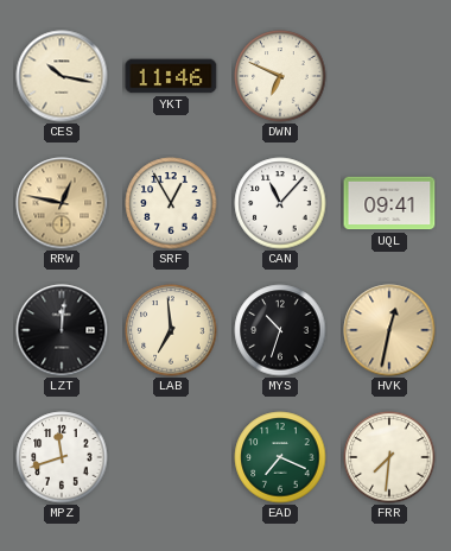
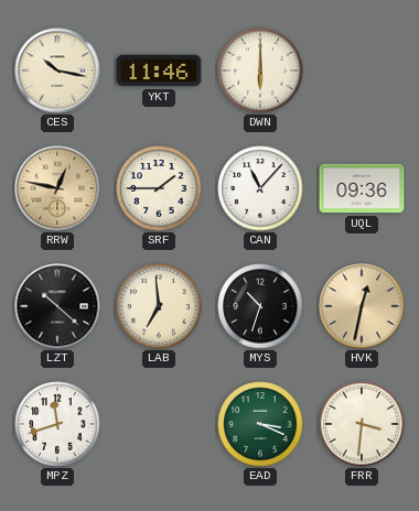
DWN: 6:49 -> 6:00
SRF: 12:55 -> 1:45
UQL: 09:41 -> 09:36
LZT: 12:01 -> 10:22
EAD: 7:19 -> 3:19
FRR: 7:31 -> 3:31
